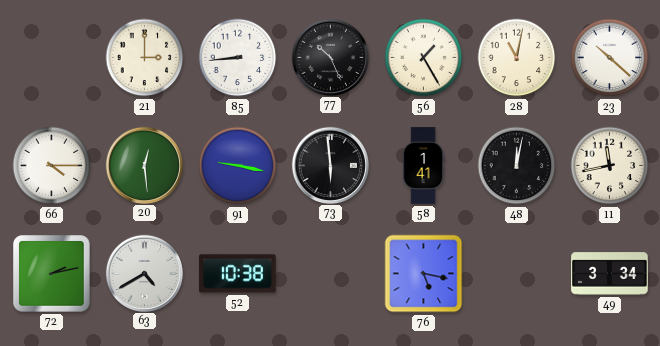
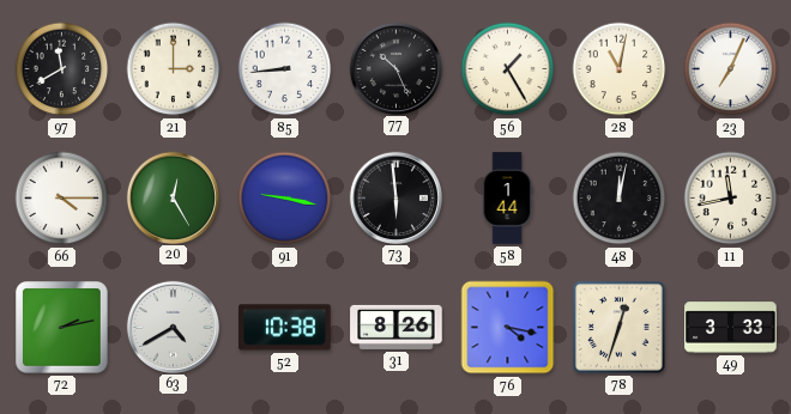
97: none -> 11:40
23: 10:22 -> 7:04
20: 12:29 -> 12:25
58: 1:41 -> 1:44
31: none -> 8:26
76: 5:17 -> 4:17
78: none -> 12:33
49: 3:34 -> 3:33
